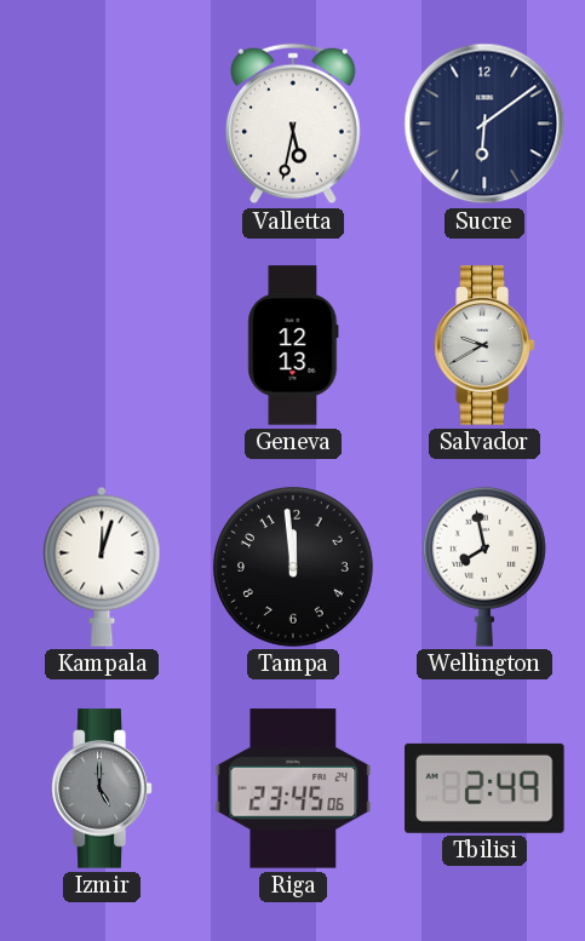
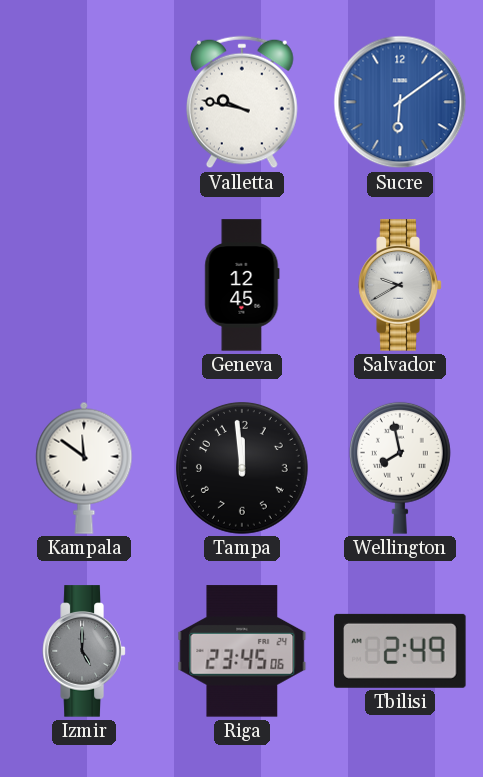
Valletta: 5:32 -> 9:47
Sucre dial: navy -> blue
Geneva: 12:13 -> 12:45
Kampala: 12:03 -> 11:51
